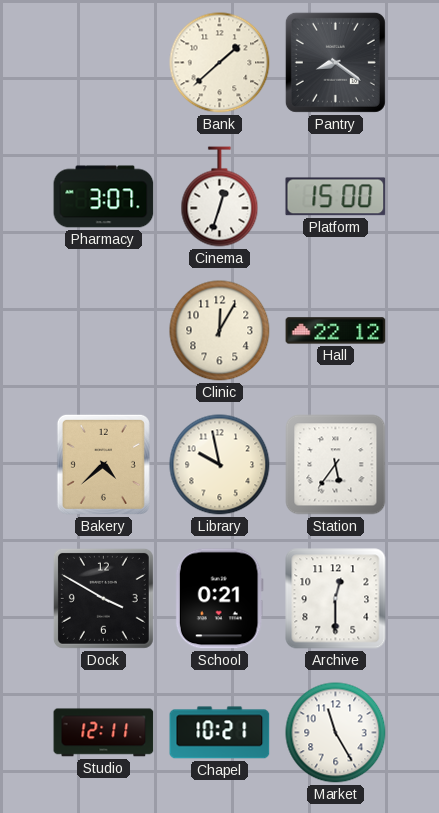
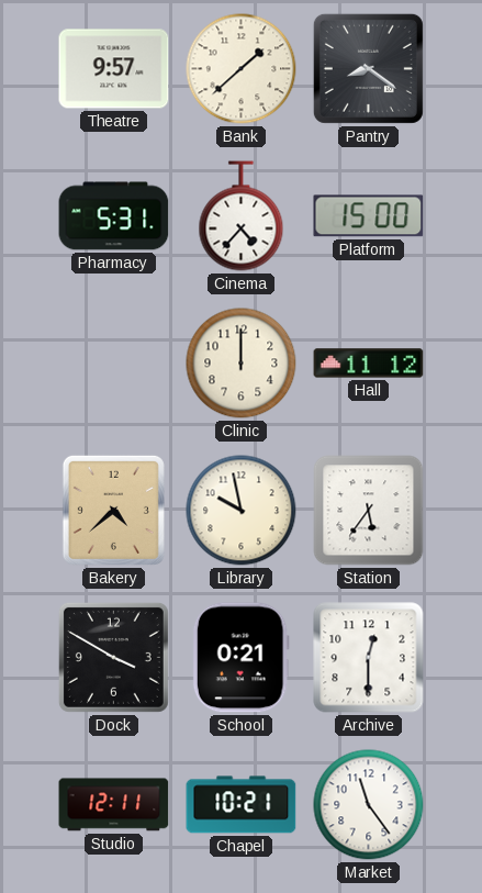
Theatre: none -> 9:57
Pharmacy: 3:07 -> 5:31
Cinema: 12:33 -> 4:37
Clinic: 12:05 -> 12:00
Hall: 22:12 -> 11:12
Market: 11:25 -> 11:24
